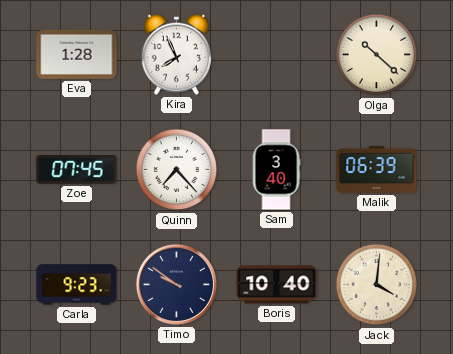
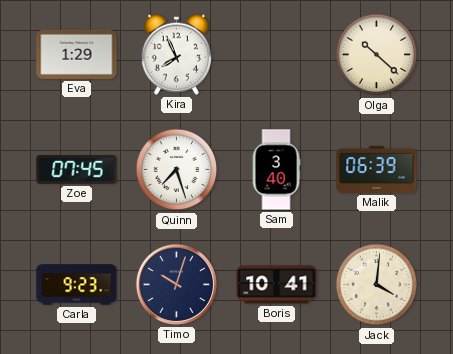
Eva: 1:28 -> 1:29
Quinn: 7:23 -> 7:27
Timo: 9:51 -> 10:03
Boris: 10:40 -> 10:41
